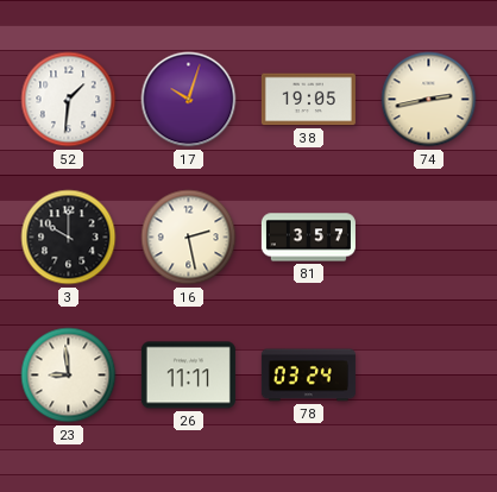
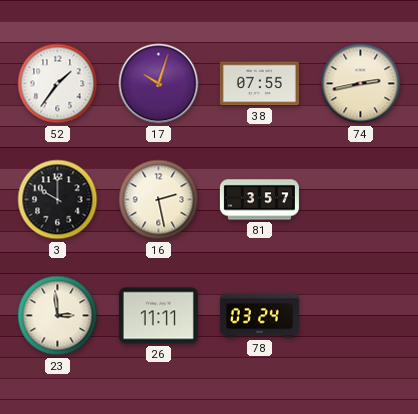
52: 1:31 -> 1:36
38: 19:05 -> 07:55
23: 8:59 -> 2:59
